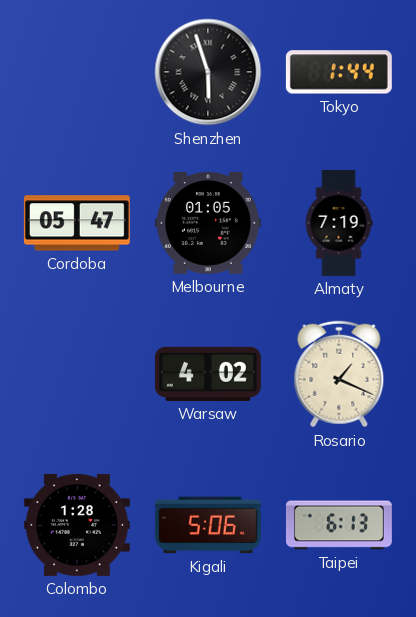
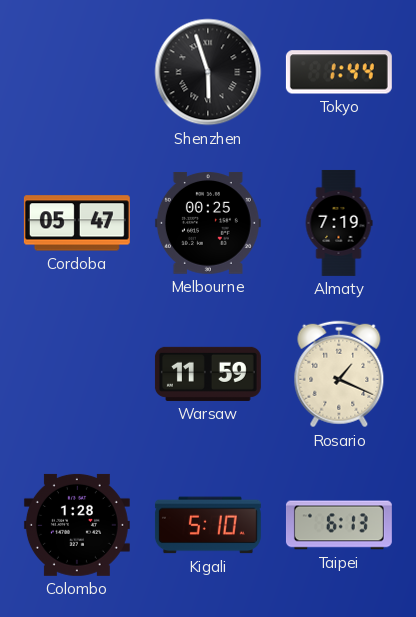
Melbourne: 01:05 -> 00:25
Warsaw: 4:02 -> 11:59
Kigali: 5:06 -> 5:10
